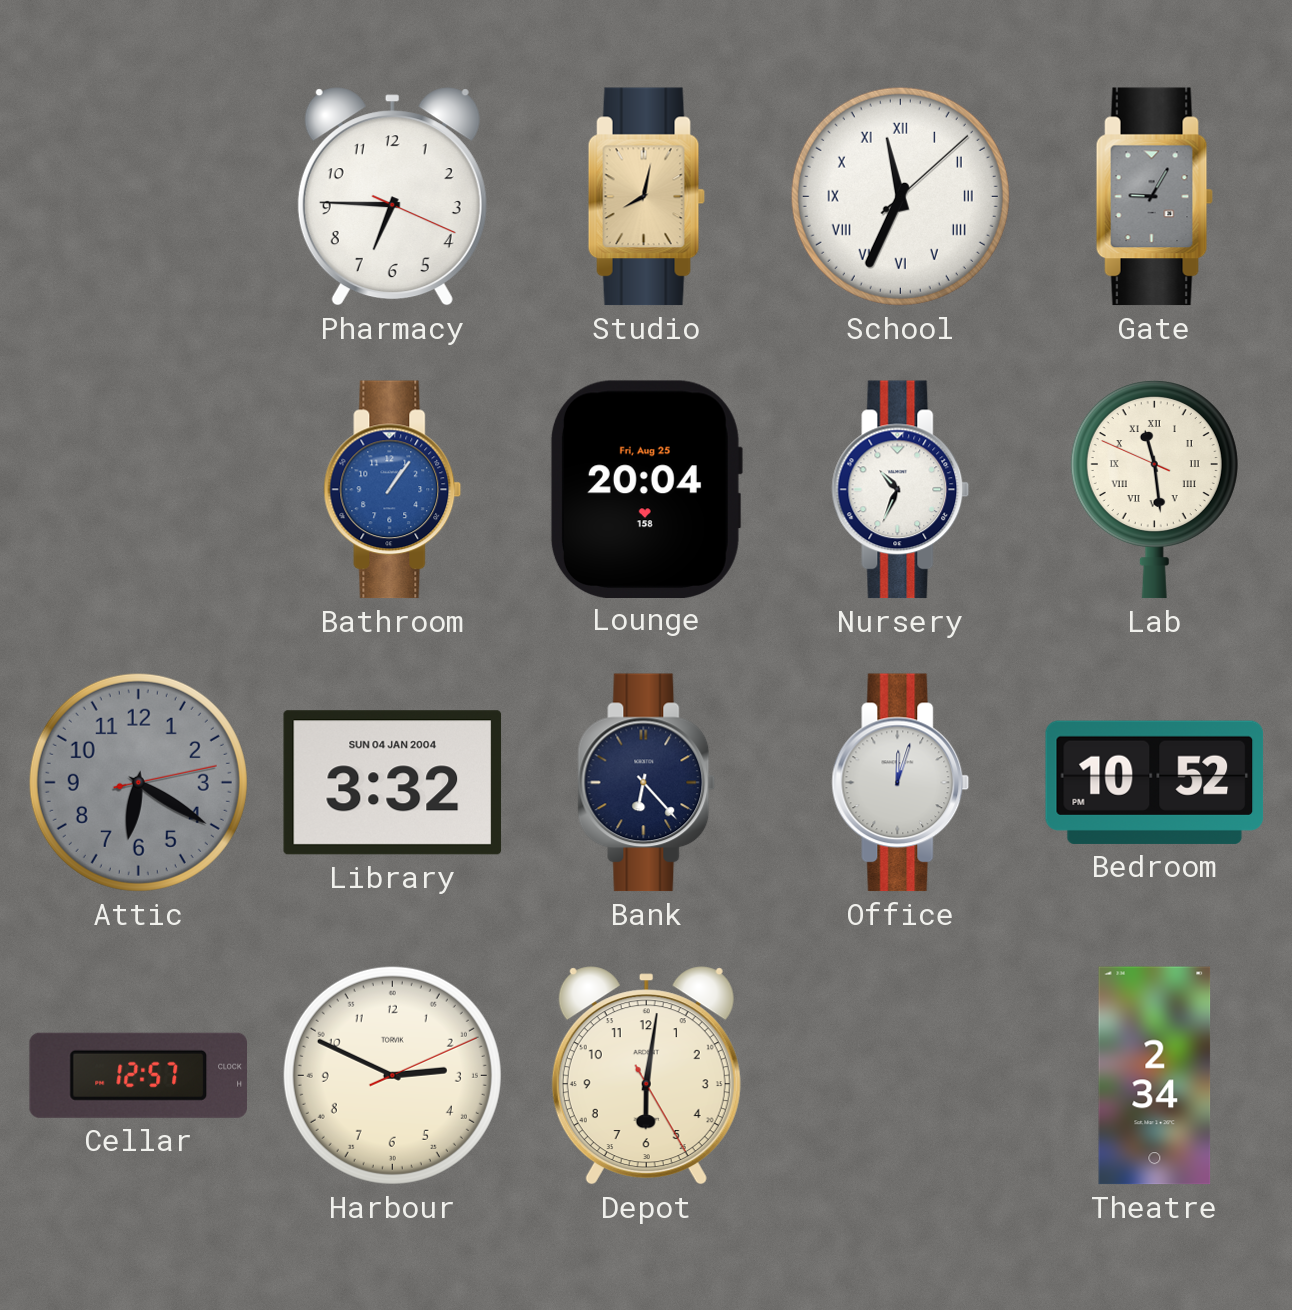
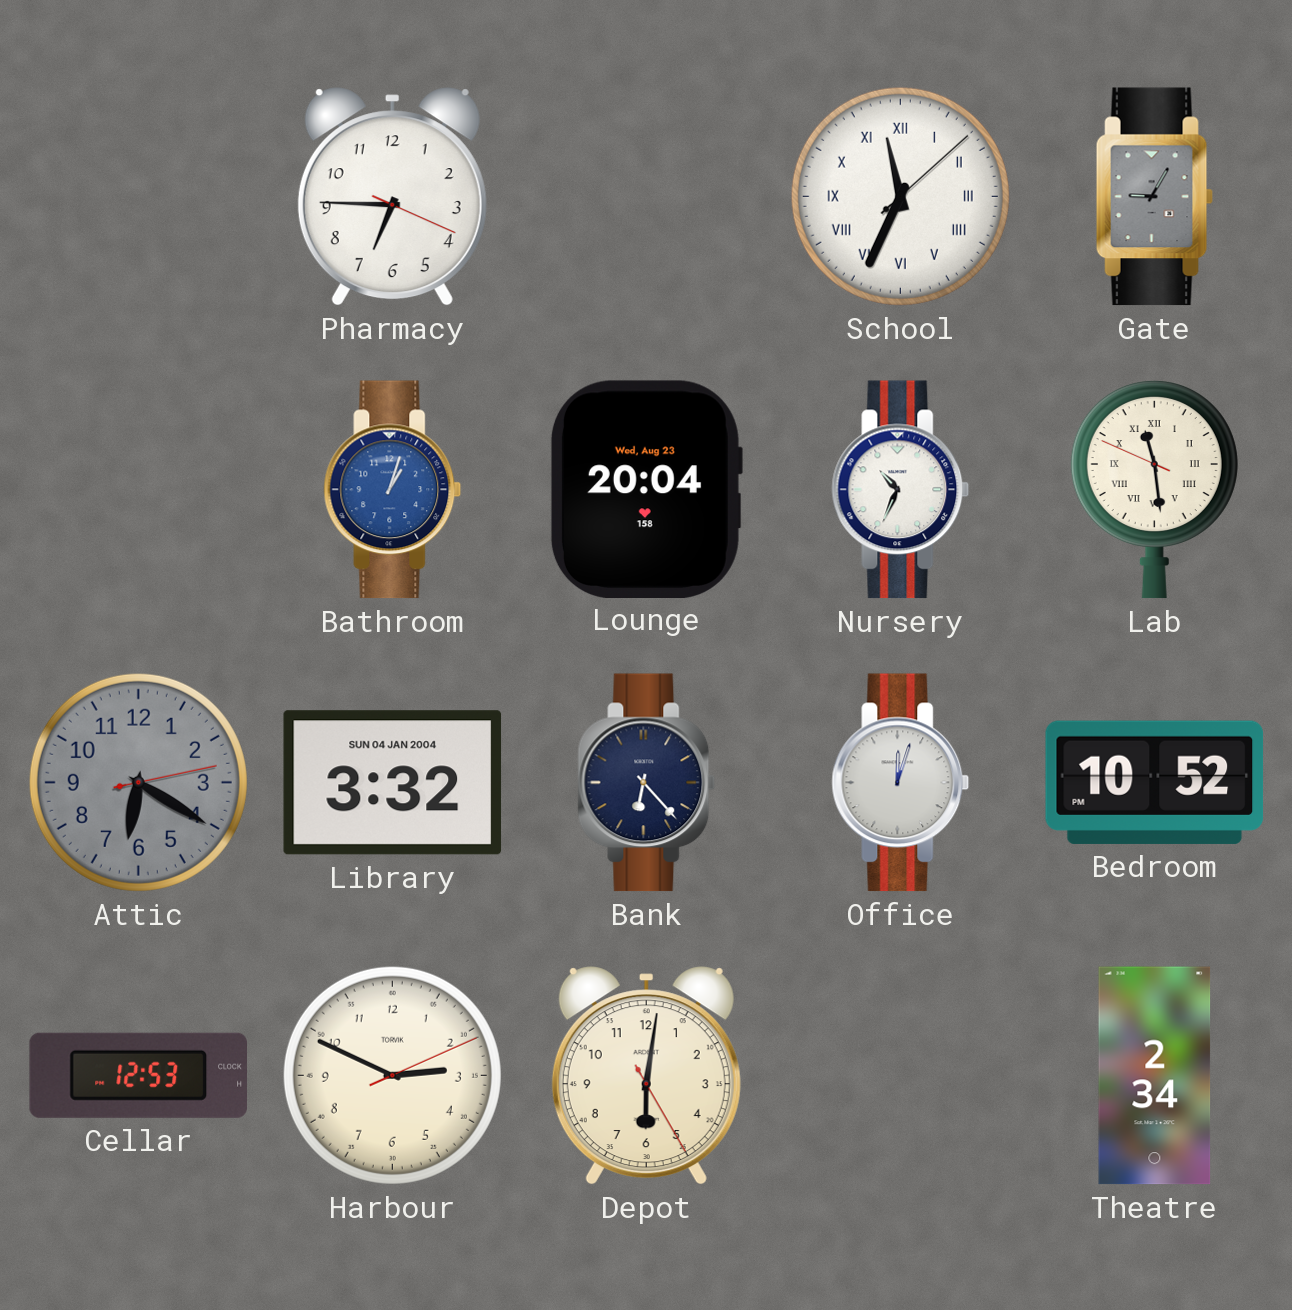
Studio: 8:02 -> none
Bathroom: 1:06 -> 1:03
Lounge date: Fri, Aug 25 -> Wed, Aug 23
Cellar: 12:57 -> 12:53
